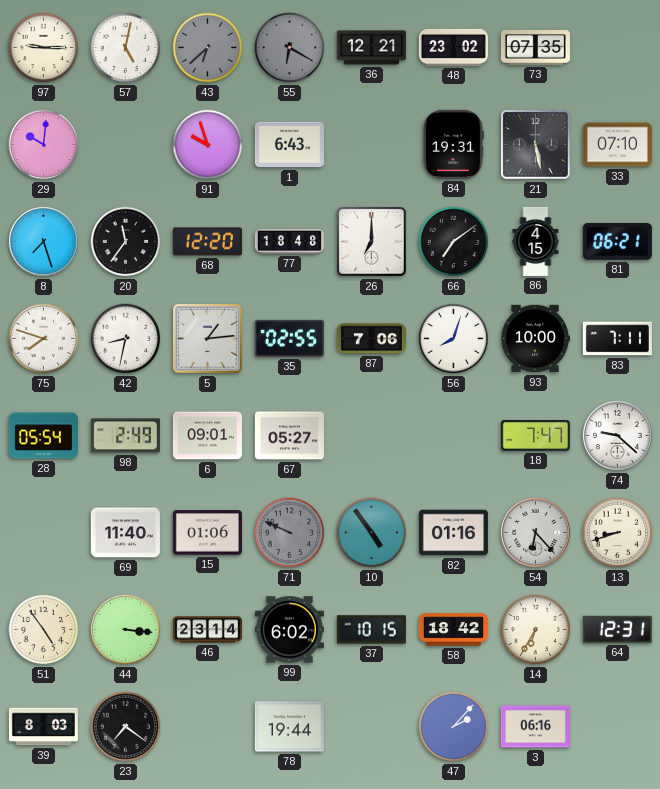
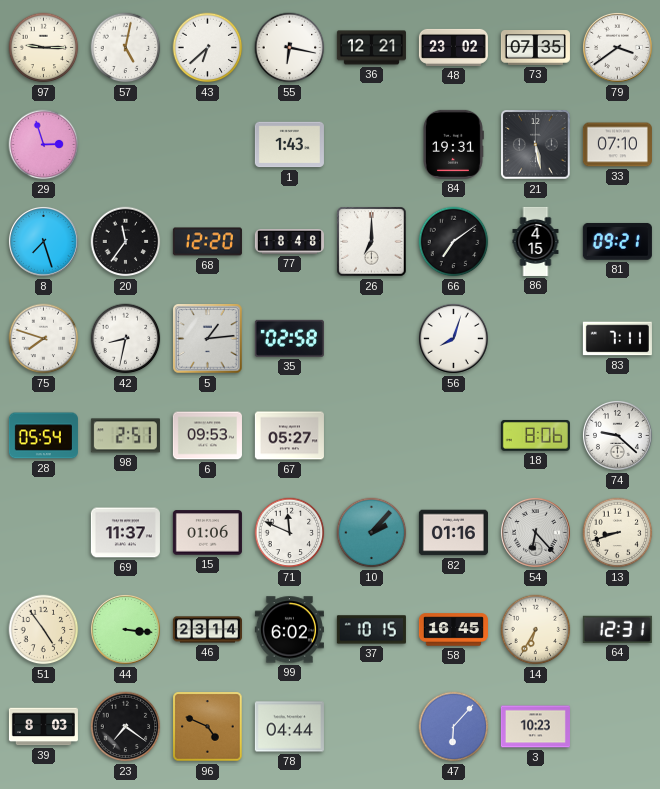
43 dial: grey -> white
55: 6:20 -> 6:17
55 dial: grey -> white
79: none -> 3:39
29: 10:01 -> 2:57
91: 9:57 -> none
1: 6:43 -> 1:43
81: 06:21 -> 09:21
35: 02:55 -> 02:58
87: 7:06 -> none
93: 10:00 -> none
98: 2:49 -> 2:51
6: 09:01 -> 09:53
18: 7:47 -> 8:06
69: 11:40 -> 11:37
71: 9:49 -> 11:49
71 dial: grey -> white
10: 4:54 -> 2:07
58: 18:42 -> 16:45
96: none -> 4:49
78: 19:44 -> 04:44
47: 2:07 -> 6:07
3: 06:16 -> 10:23
